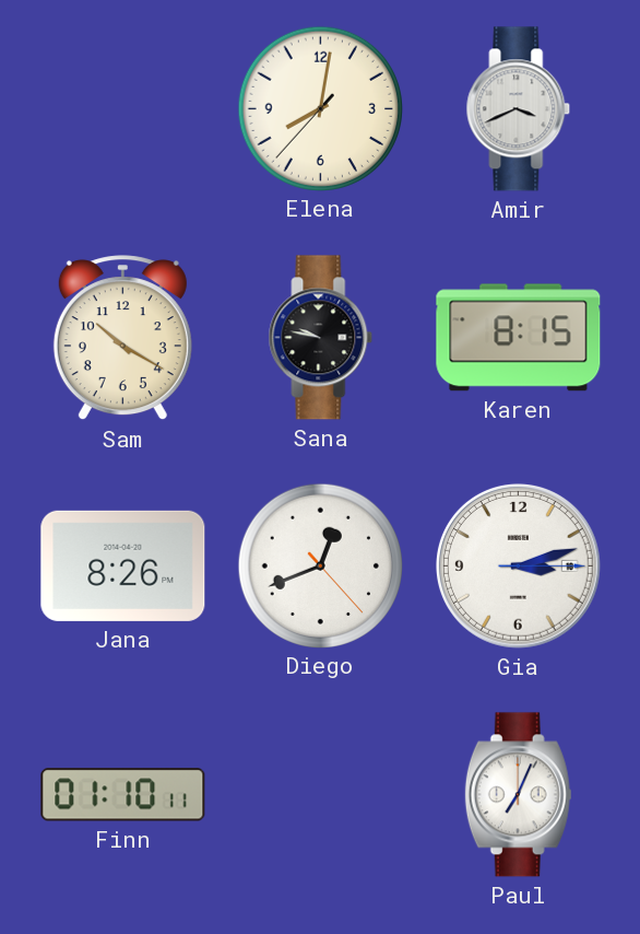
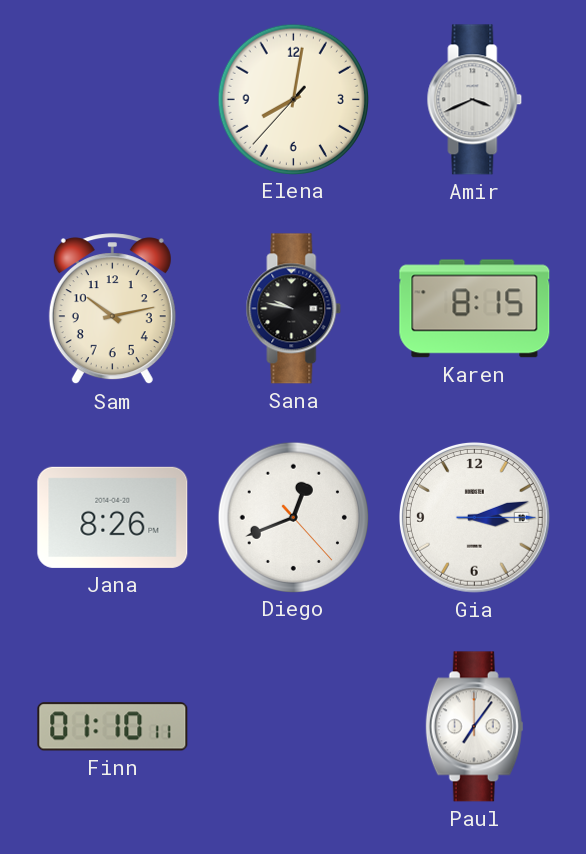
Sam: 10:20 -> 10:13
Paul: 7:04 -> 7:06
